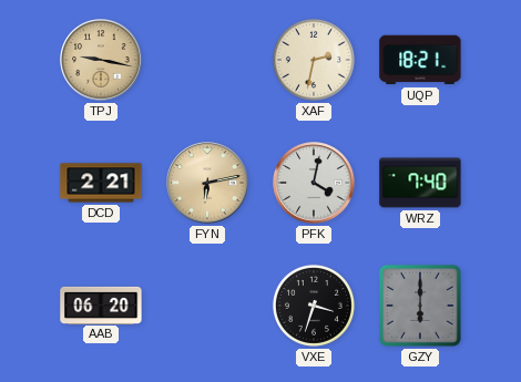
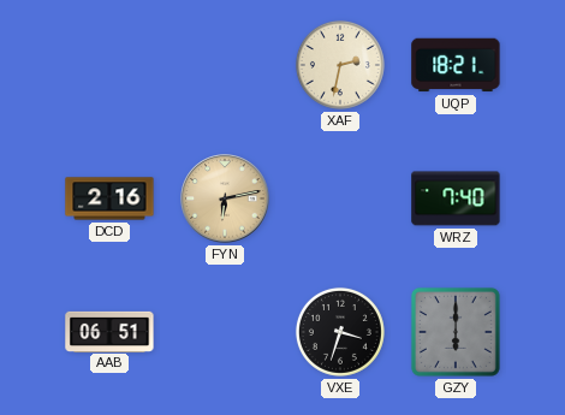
TPJ: 9:17 -> none
DCD: 2:21 -> 2:16
PFK: 4:02 -> none
AAB: 06:20 -> 06:51
